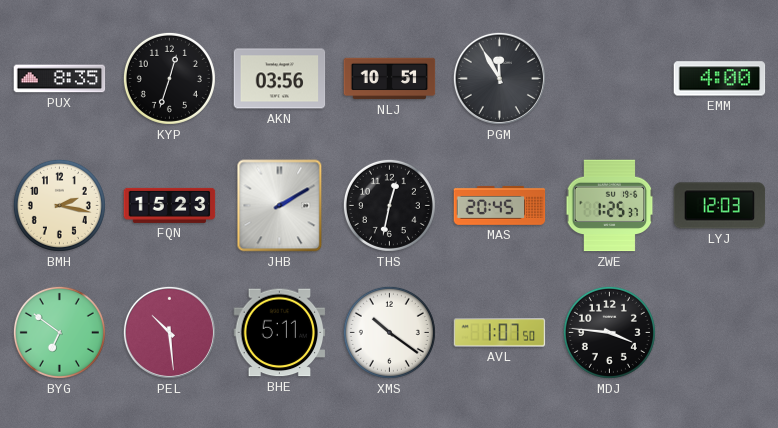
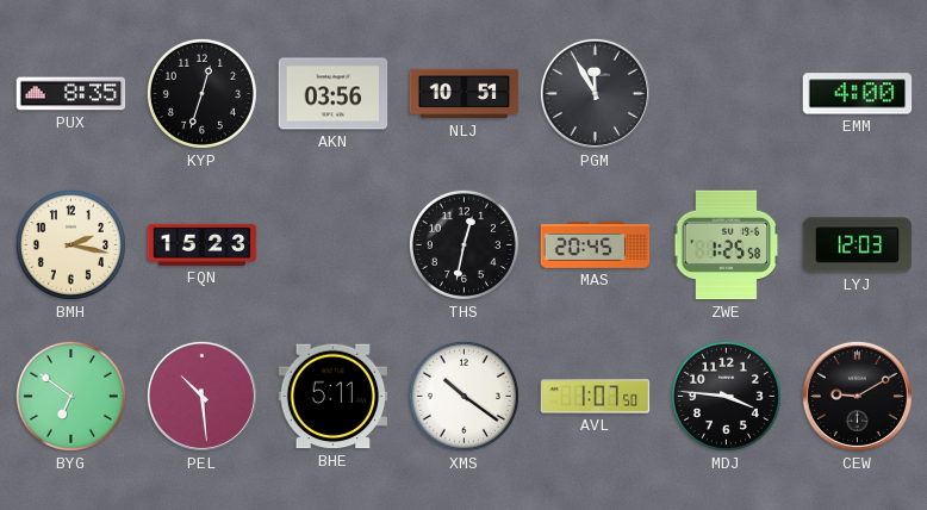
JHB: 2:10 -> none
ZWE: 1:25:37 -> 1:25:58
CEW: none -> 9:10
